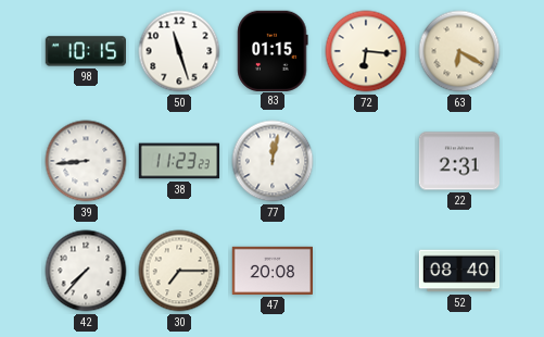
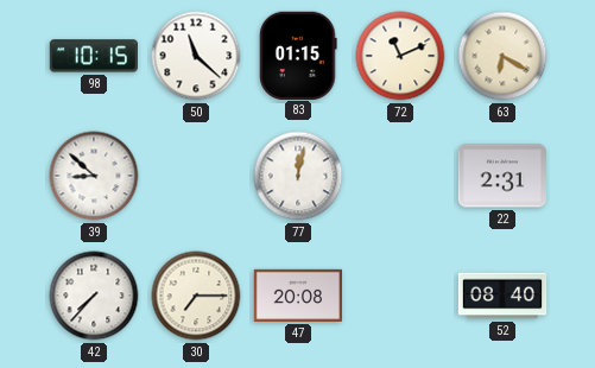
50: 11:27 -> 11:22
72: 6:16 -> 11:11
39: 8:44 -> 8:52
38: 11:23 -> none
